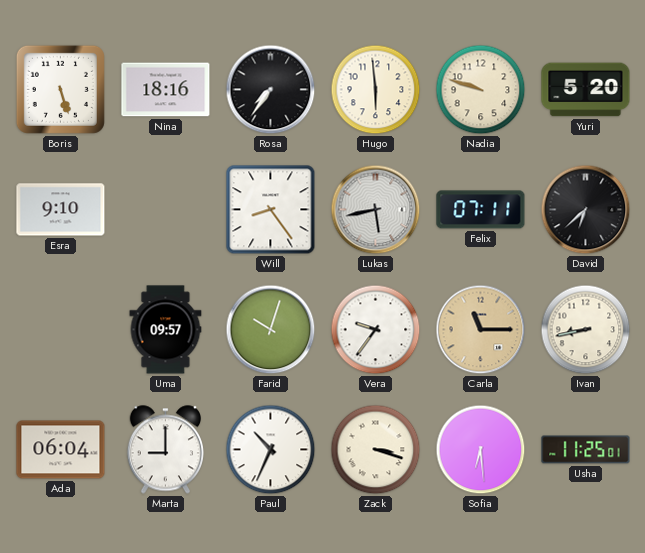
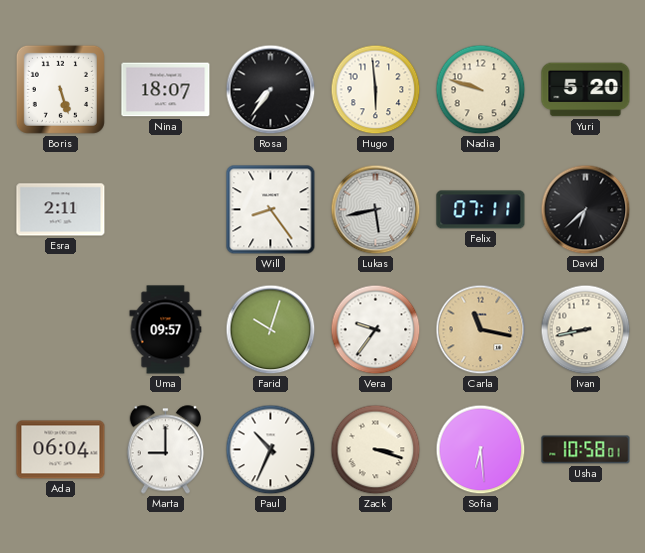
Nina: 18:16 -> 18:07
Esra: 9:10 -> 2:11
Carla: 11:15 -> 11:17
Usha: 11:25 -> 10:58
